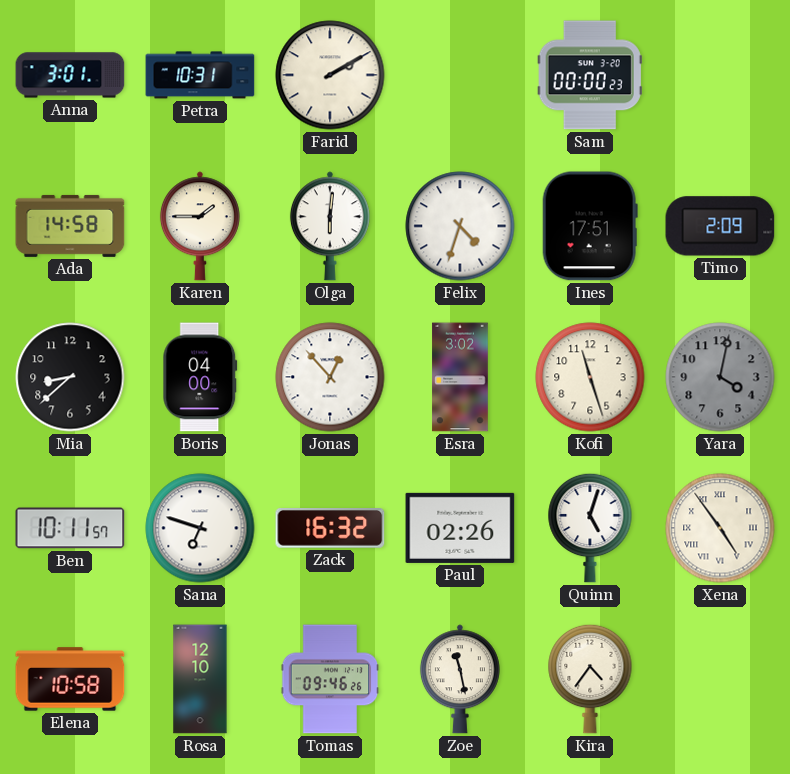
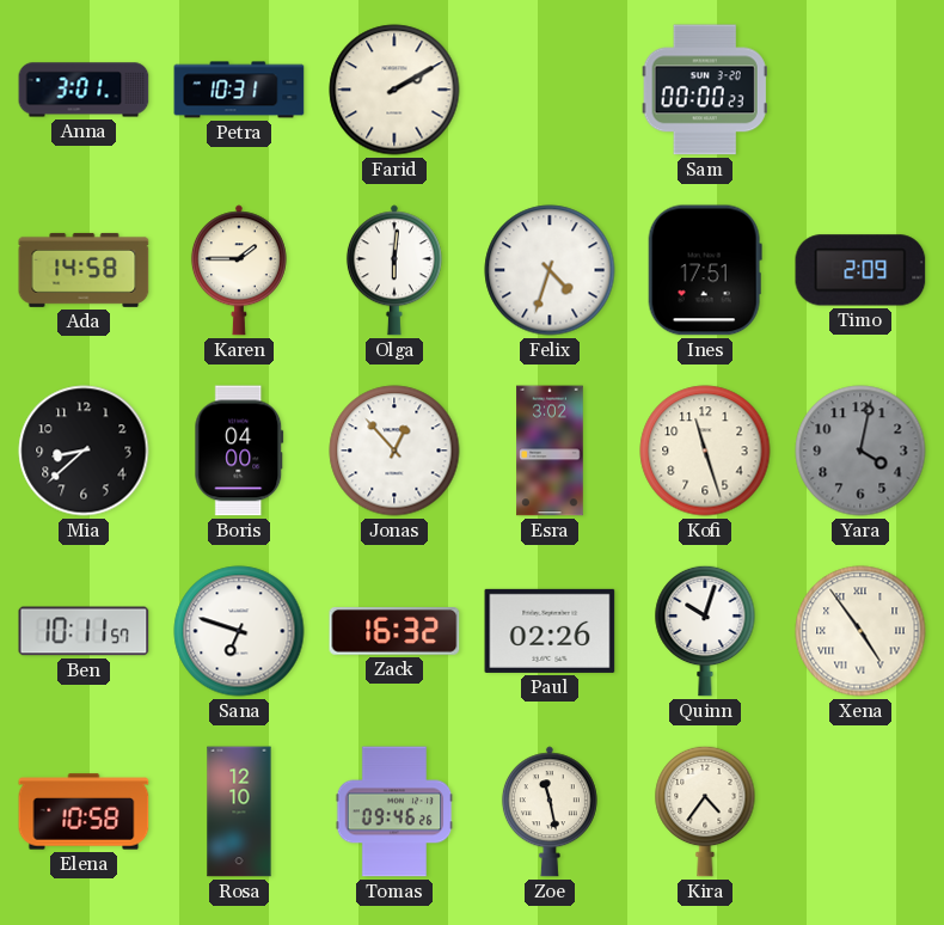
Quinn: 5:03 -> 10:03
